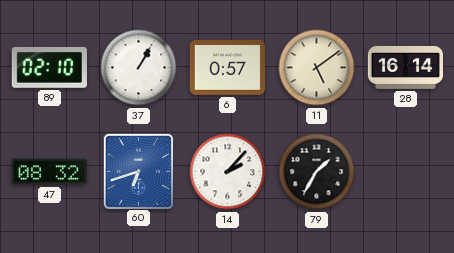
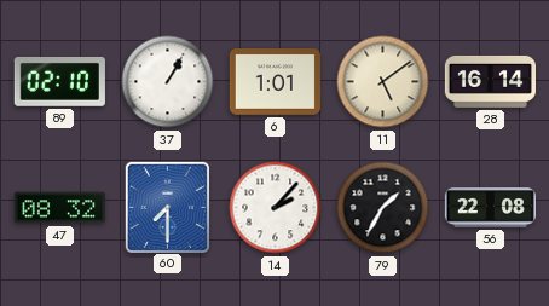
6: 0:57 -> 1:01
60: 6:42 -> 7:30
56: none -> 22:08
